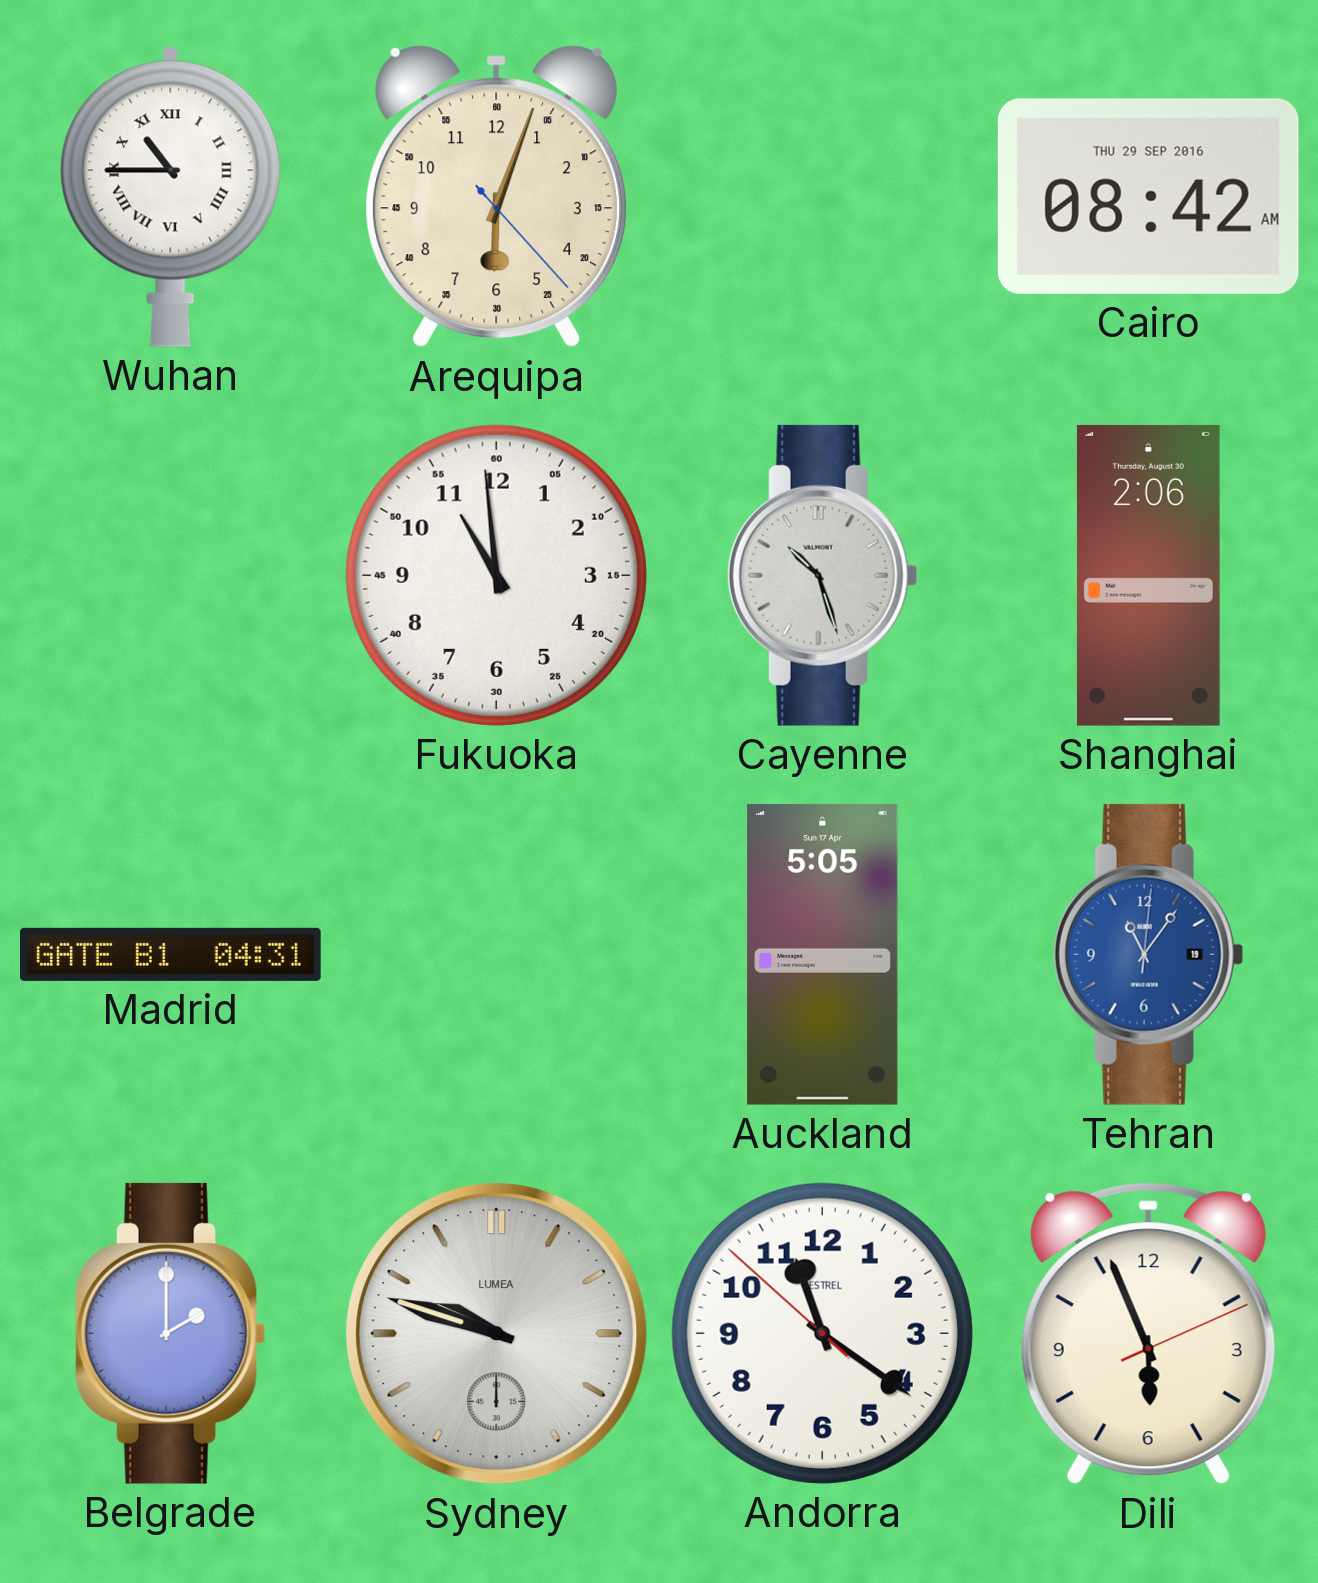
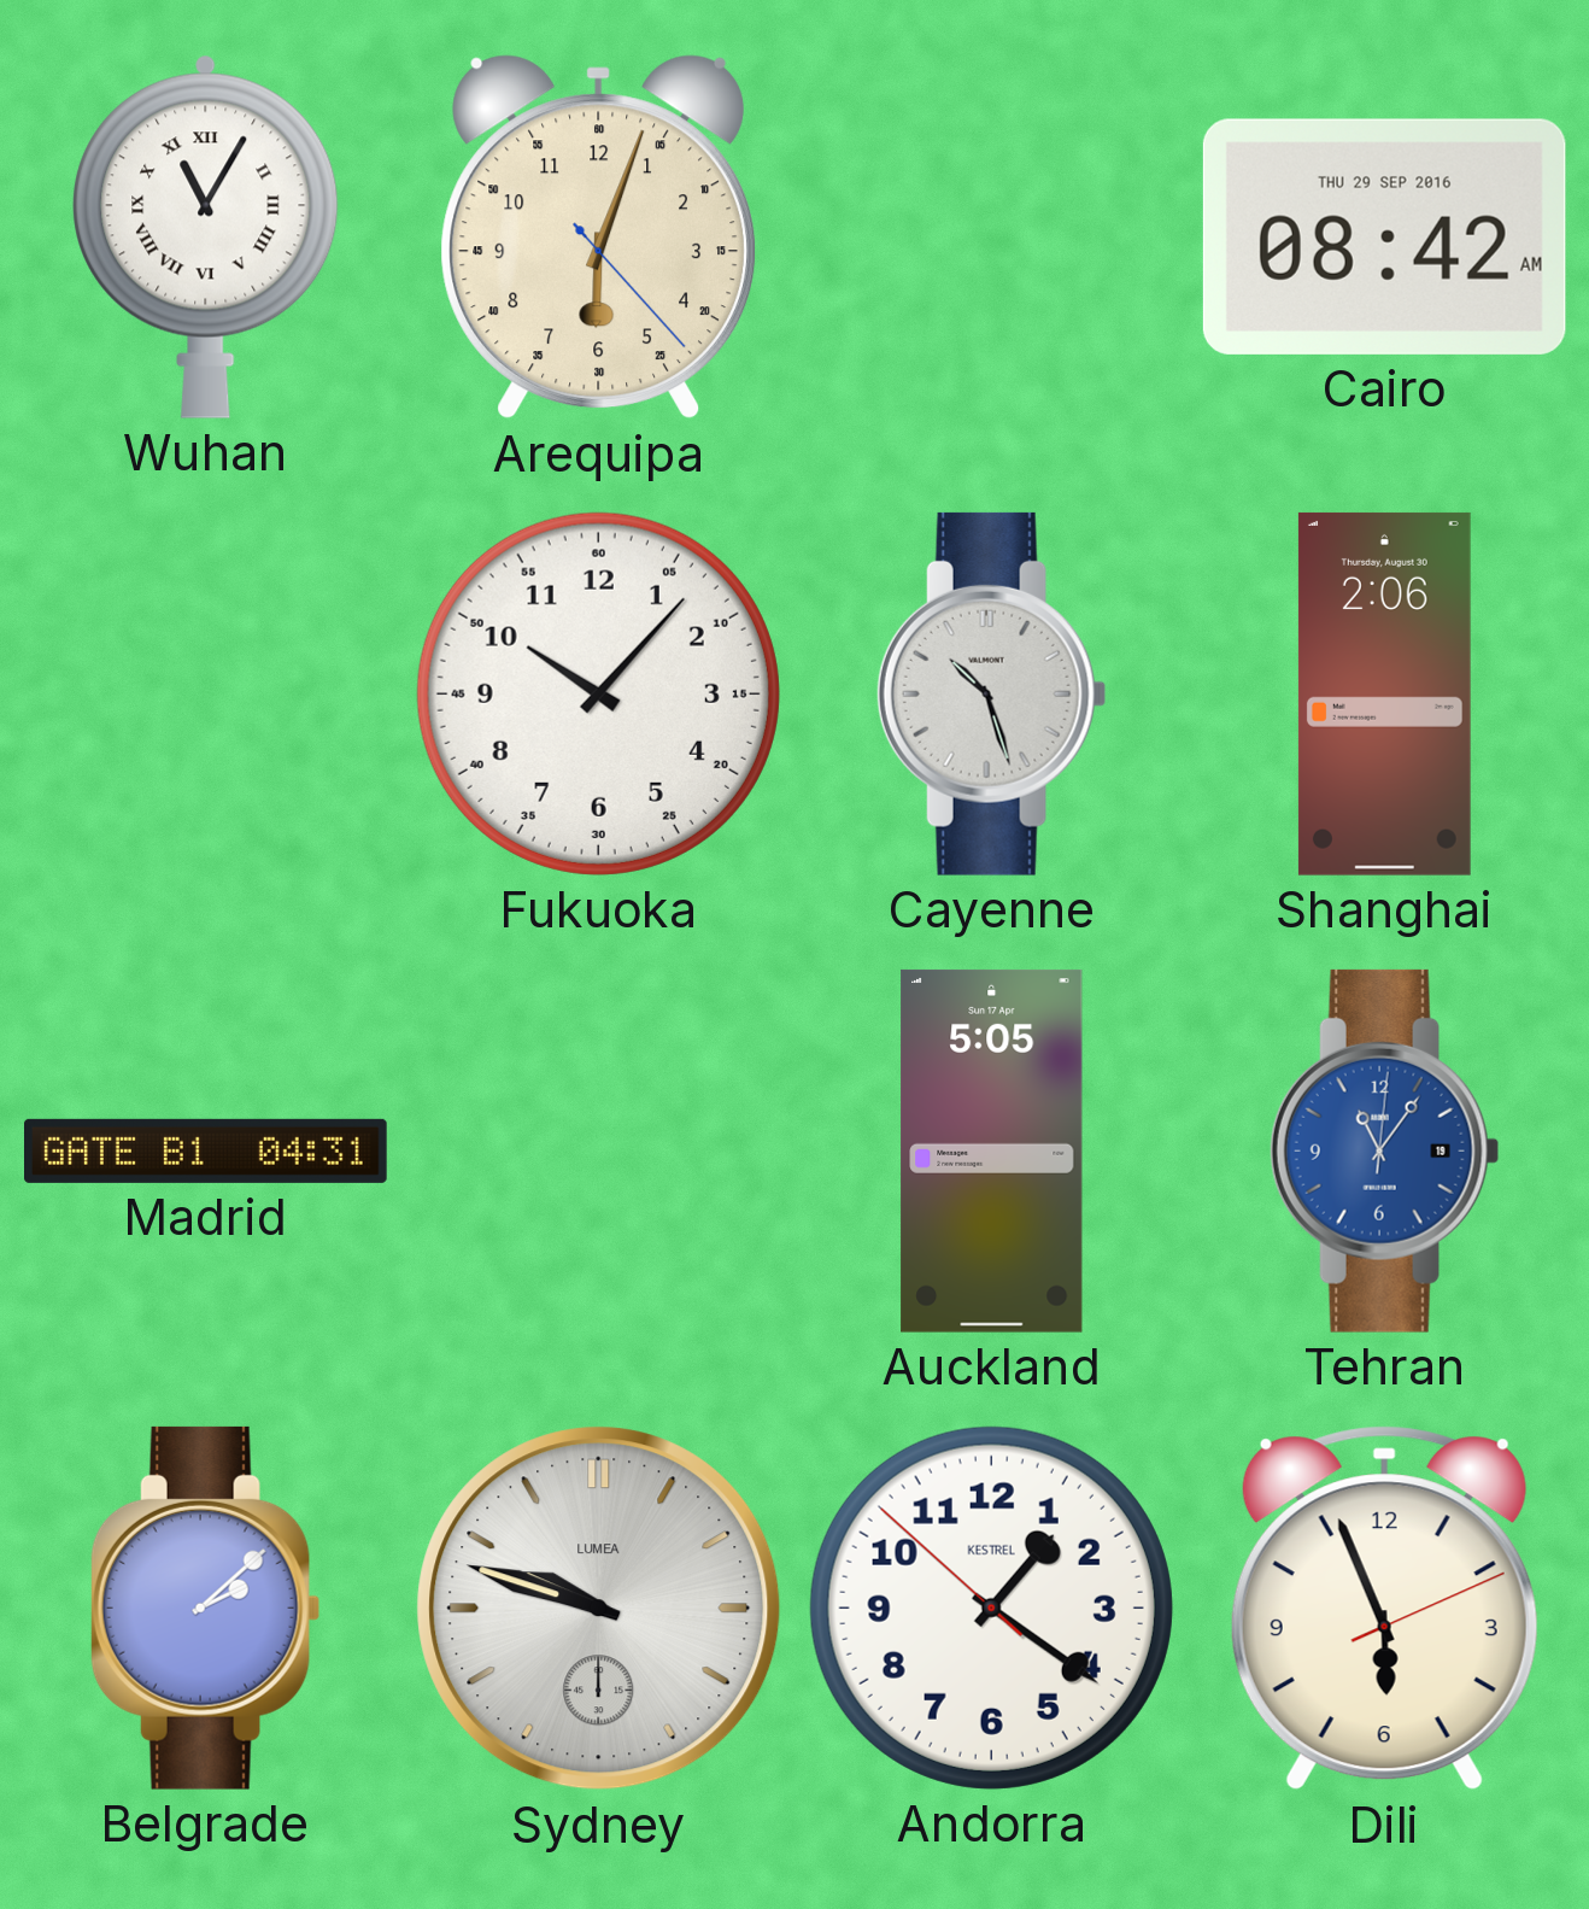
Wuhan: 10:45 -> 11:05
Fukuoka: 10:59 -> 10:07
Belgrade: 2:00 -> 2:08
Andorra: 11:20 -> 1:20
